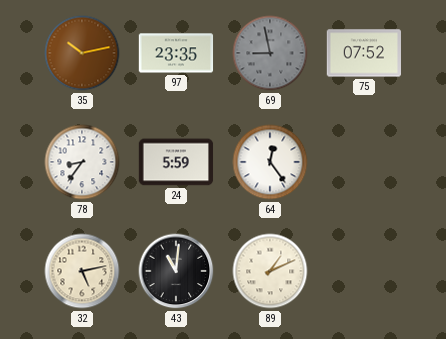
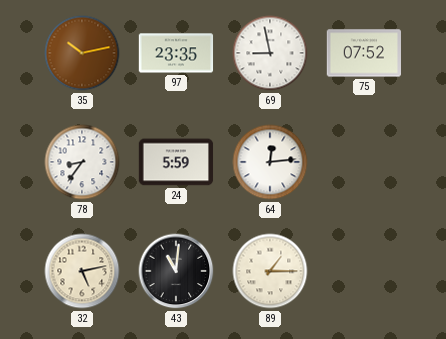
69 dial: grey -> white
64: 12:24 -> 12:14
89: 1:11 -> 1:15
